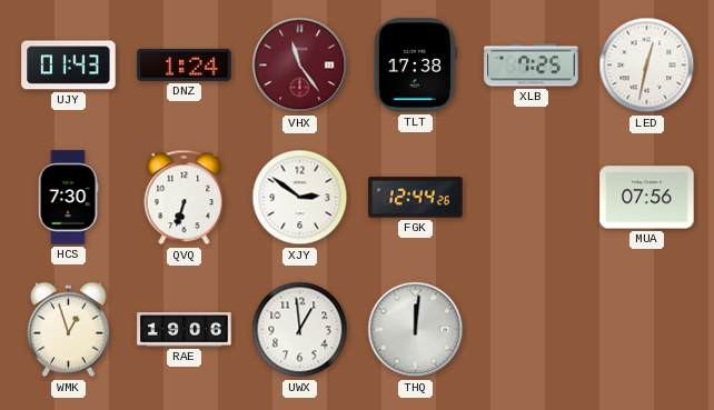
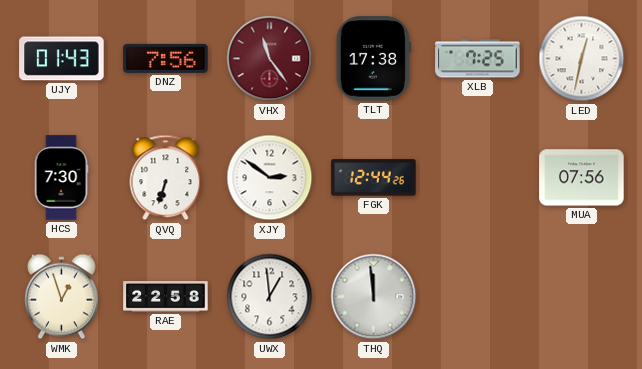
DNZ: 1:24 -> 7:56
RAE: 19:06 -> 22:58
THQ: 12:01 -> 11:59
